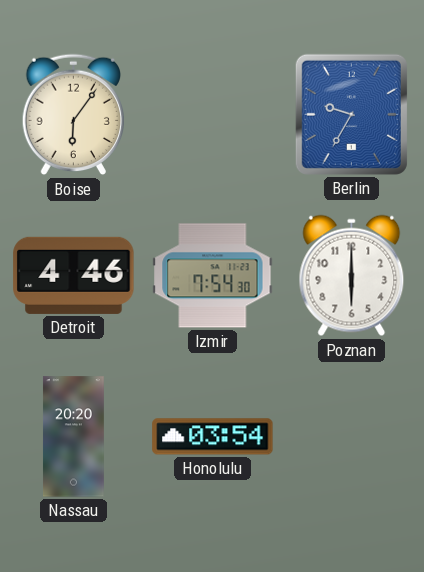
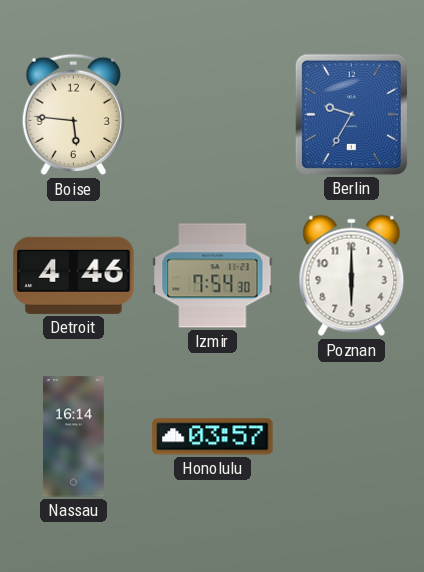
Boise: 6:06 -> 5:46
Nassau: 20:20 -> 16:14
Honolulu: 03:54 -> 03:57
